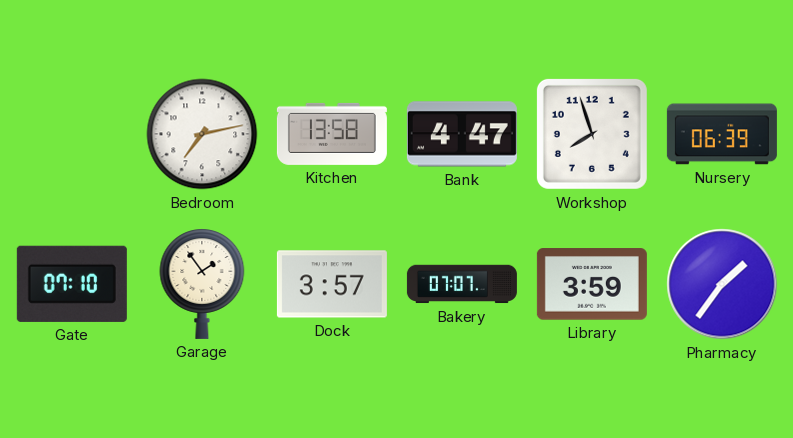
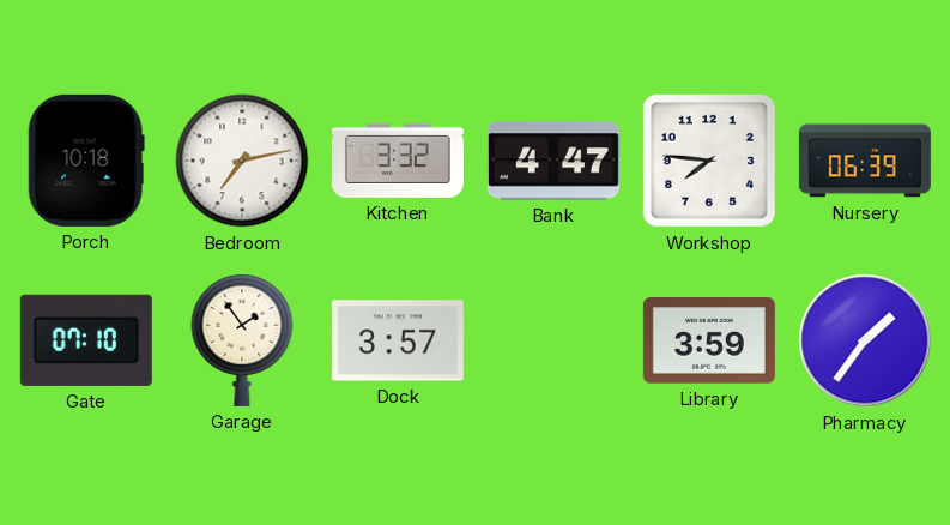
Porch: none -> 10:18
Kitchen: 13:58 -> 3:32
Workshop: 7:57 -> 7:46
Bakery: 07:07 -> none
